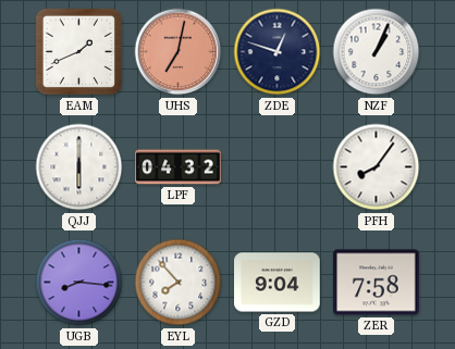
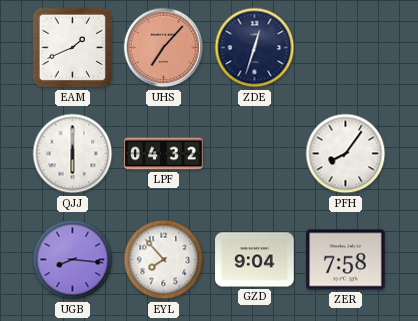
UHS: 7:02 -> 7:07
ZDE: 12:48 -> 12:33
NZF: 1:04 -> none
